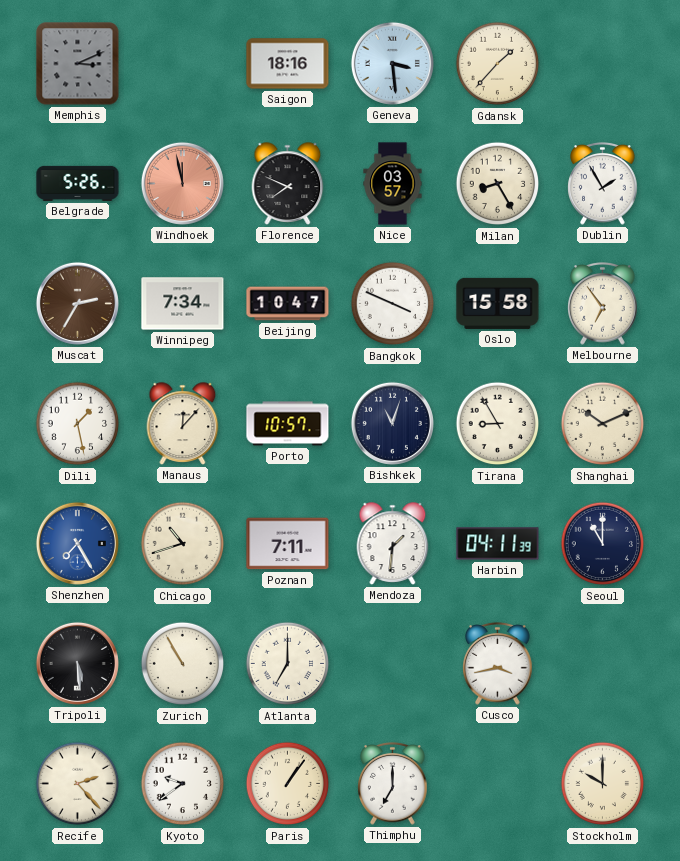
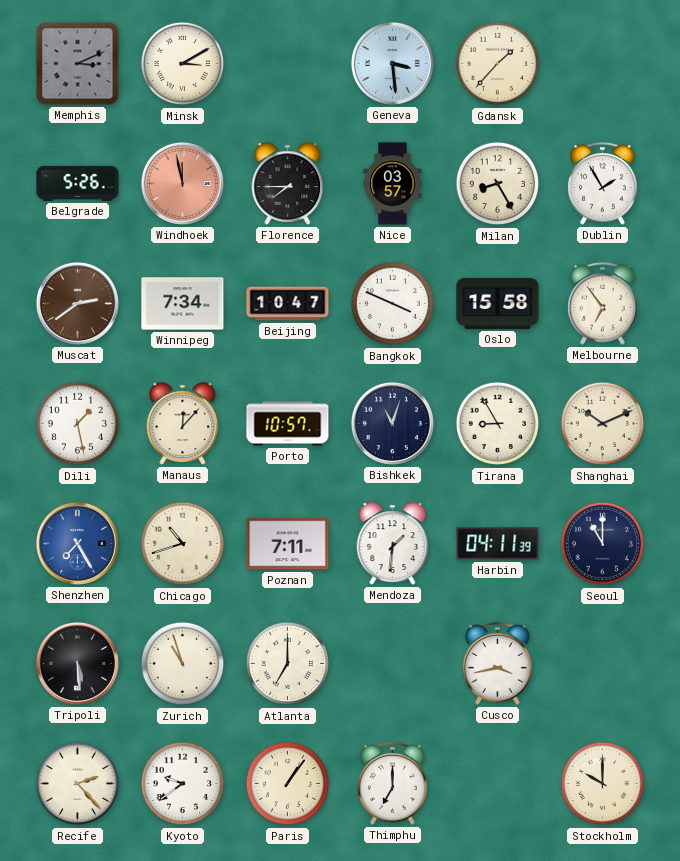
Minsk: none -> 3:10
Saigon: 18:16 -> none
Florence: 7:49 -> 7:45
Muscat: 2:35 -> 2:39
Zurich: 10:55 -> 10:57
